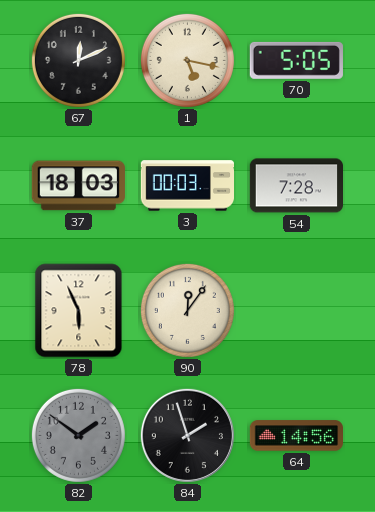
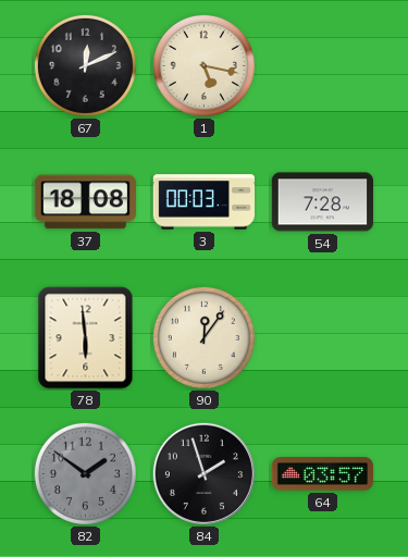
70: 5:05 -> none
37: 18:03 -> 18:08
78: 5:56 -> 5:59
64: 14:56 -> 03:57
